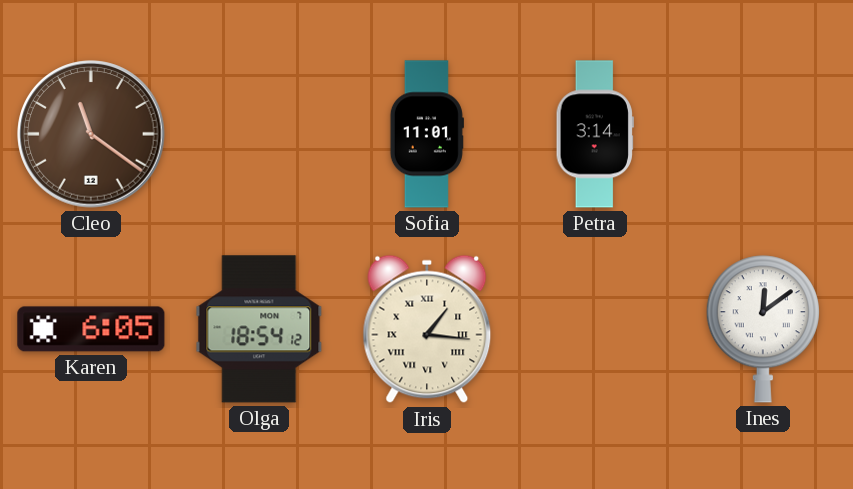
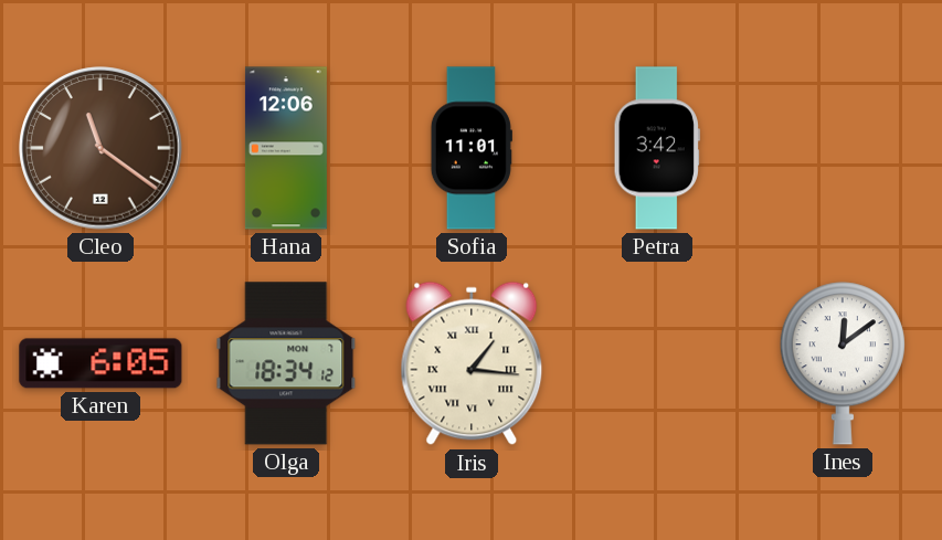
Hana: none -> 12:06
Petra: 3:14 -> 3:42
Olga: 18:54 -> 18:34
